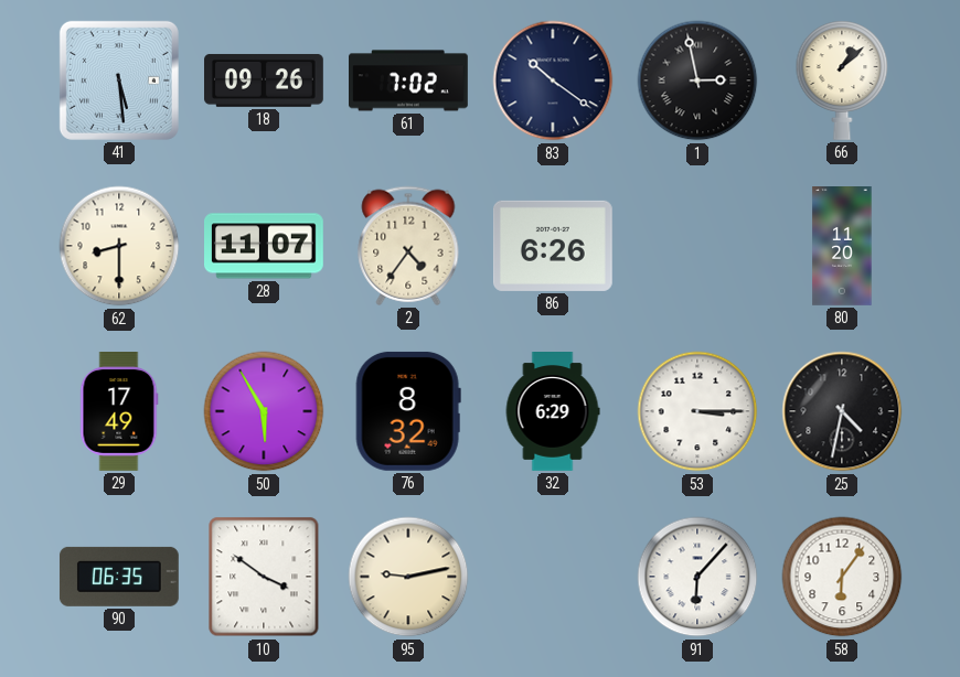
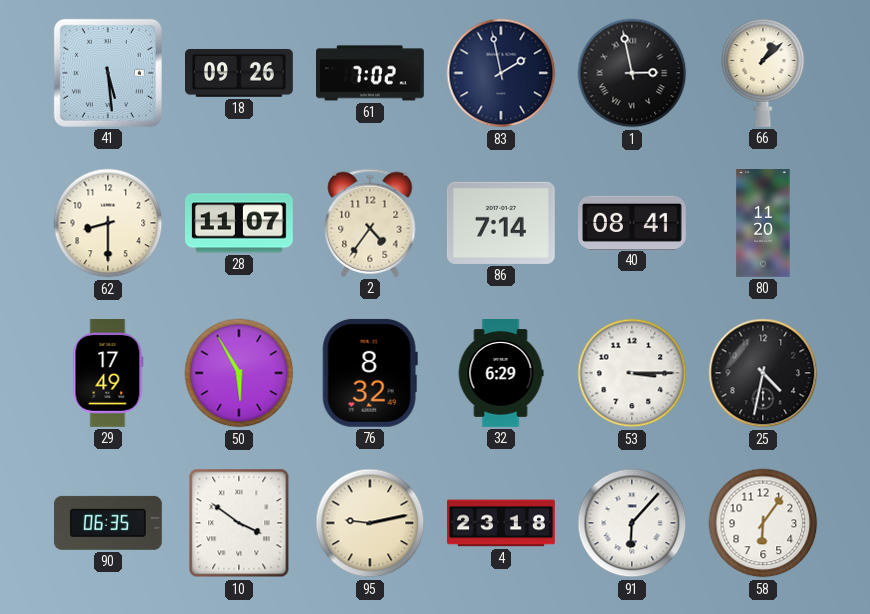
83: 10:21 -> 1:58
86: 6:26 -> 7:14
40: none -> 08:41
4: none -> 23:18
